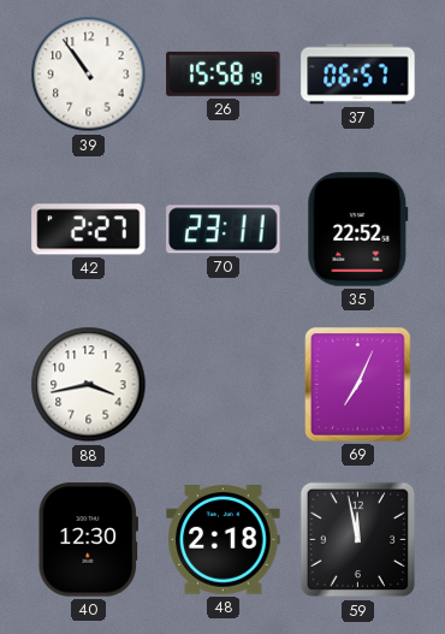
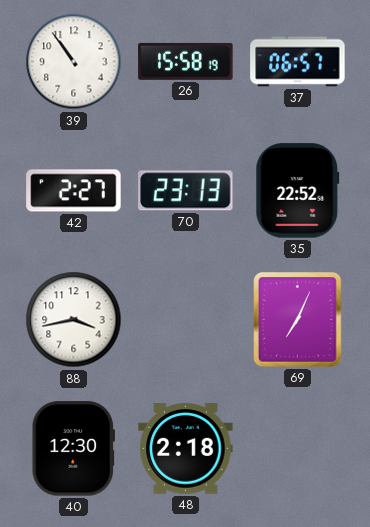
70: 23:11 -> 23:13
59: 11:58 -> none
